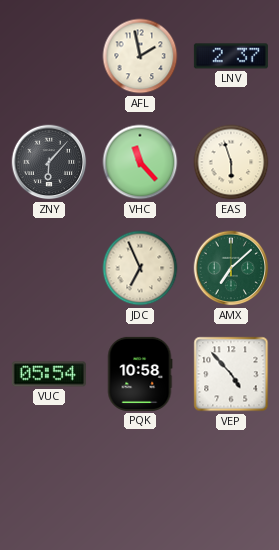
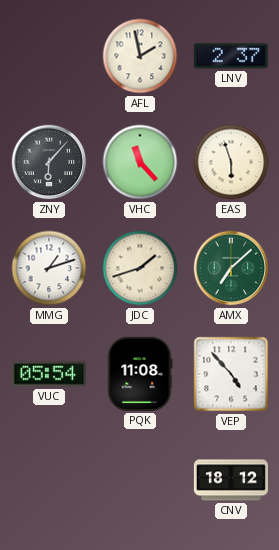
MMG: none -> 1:12
JDC: 6:56 -> 1:42
PQK: 10:58 -> 11:08
CNV: none -> 18:12
